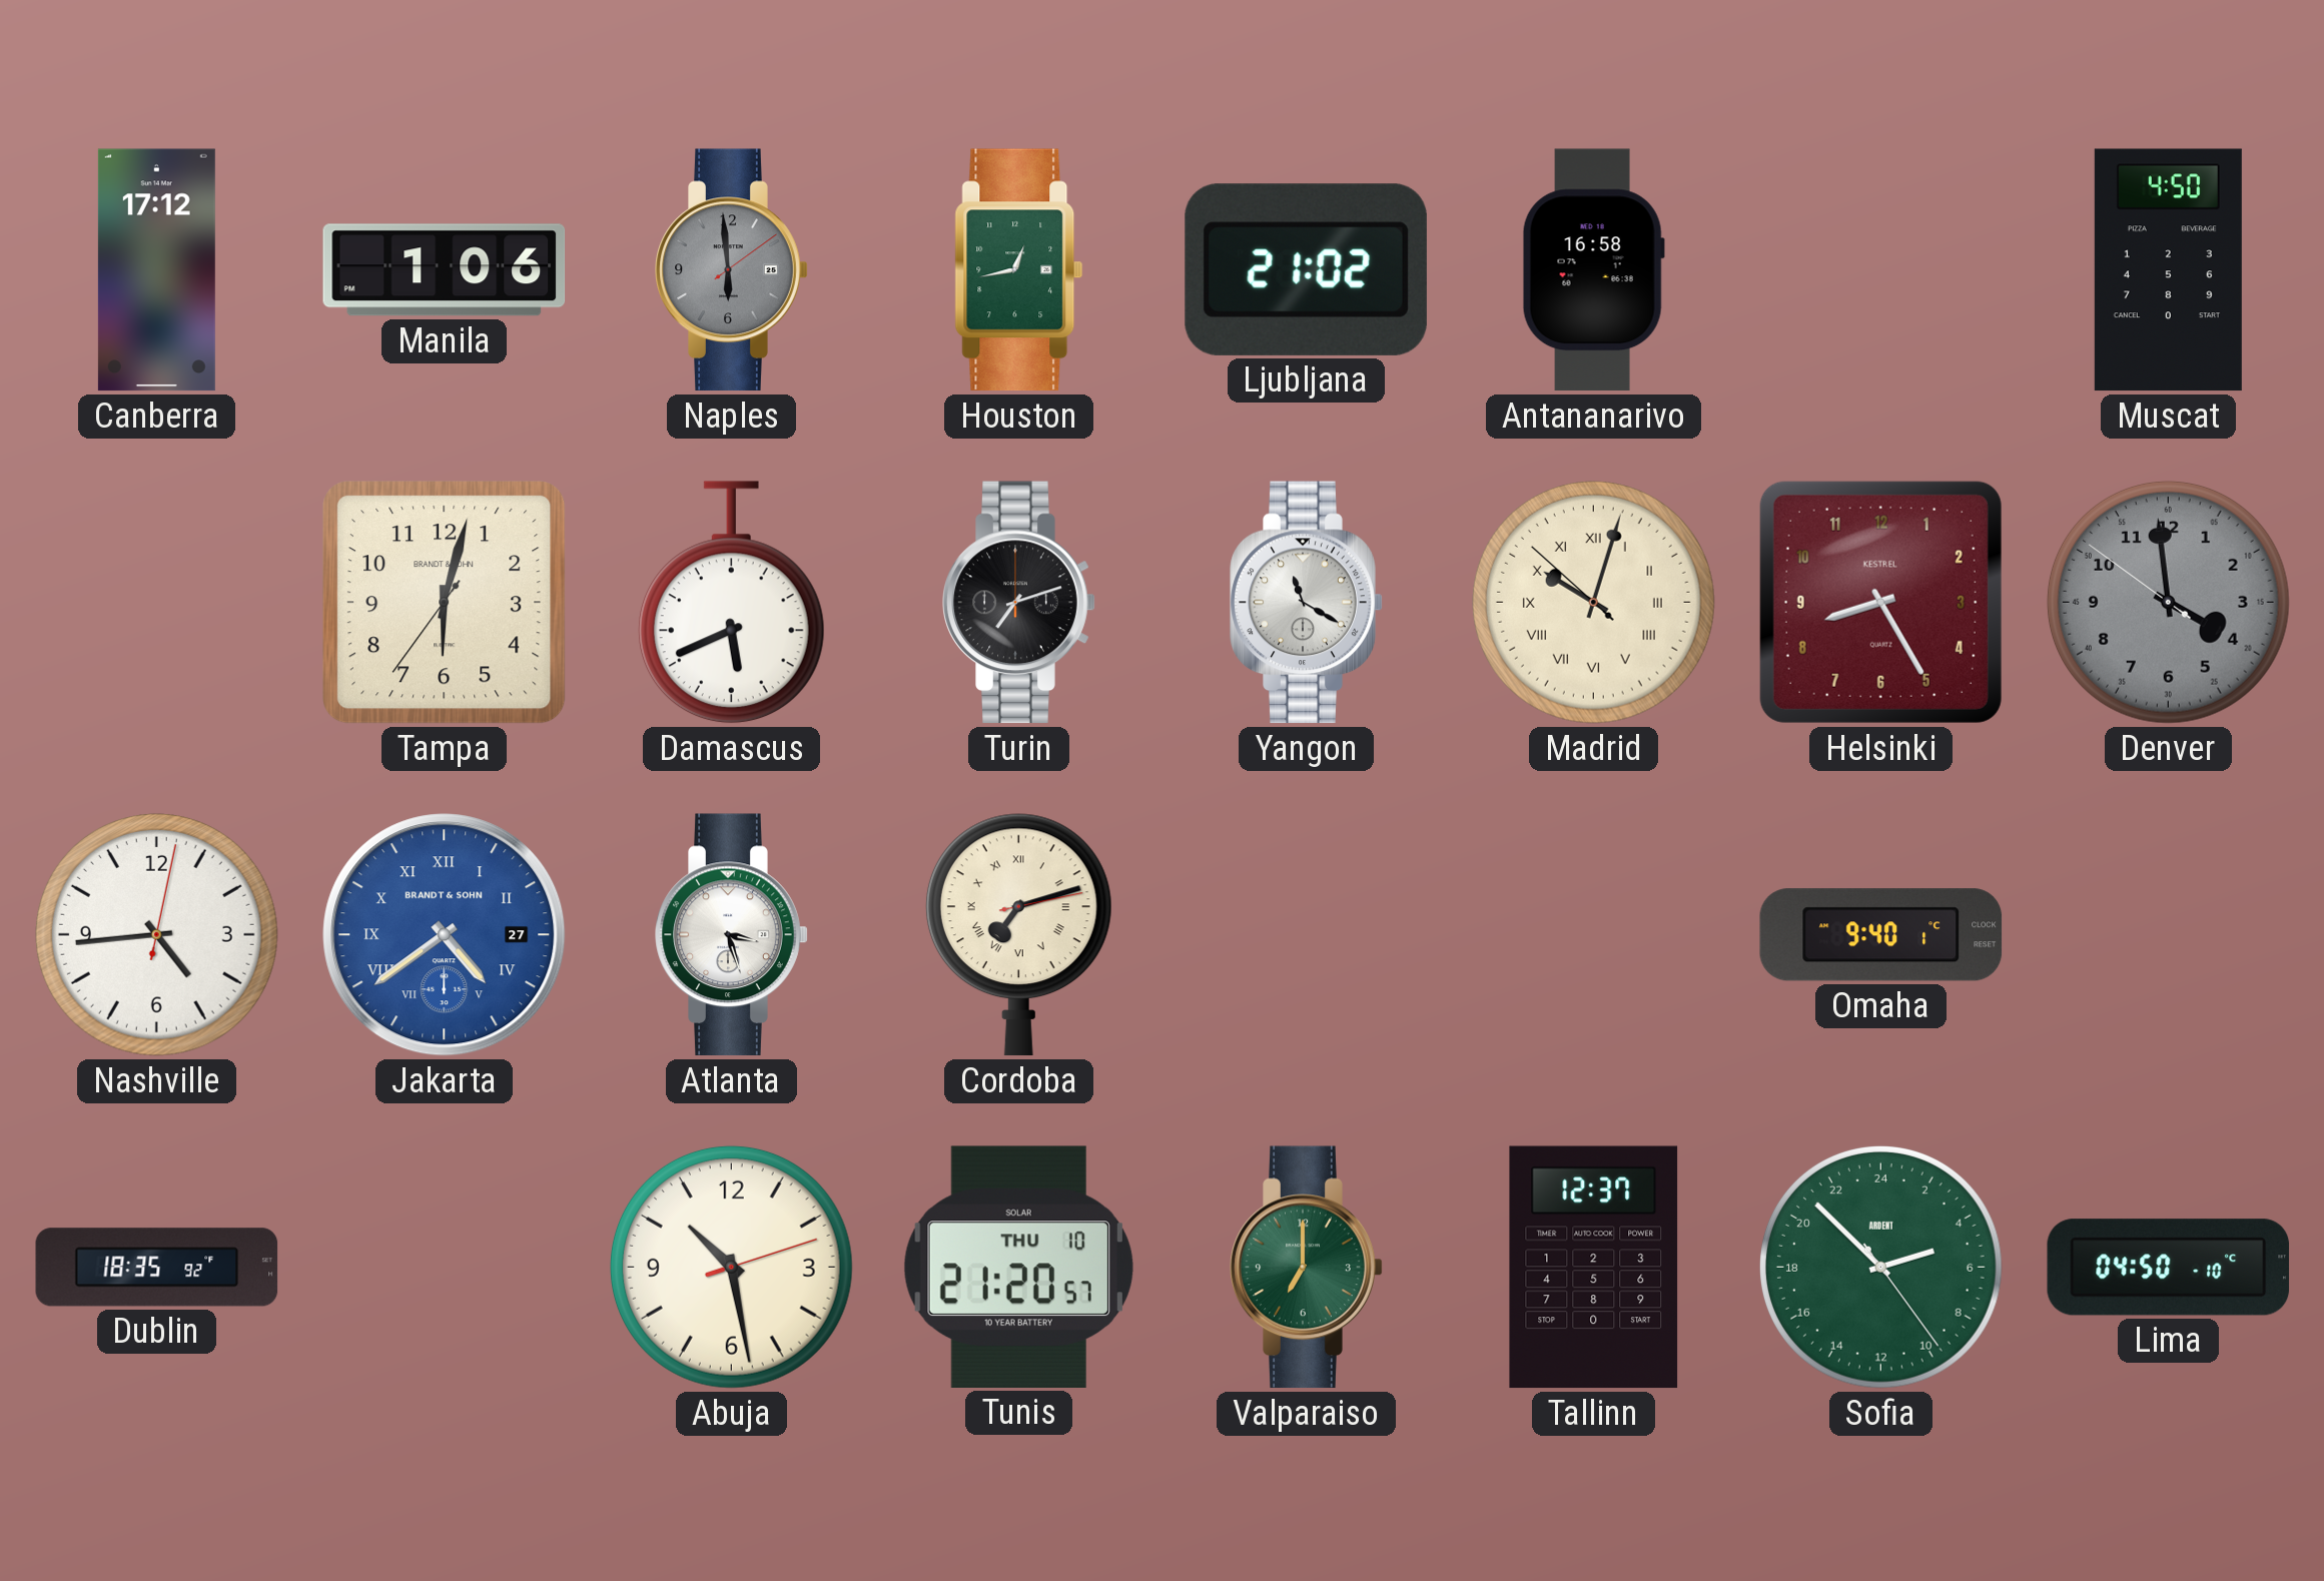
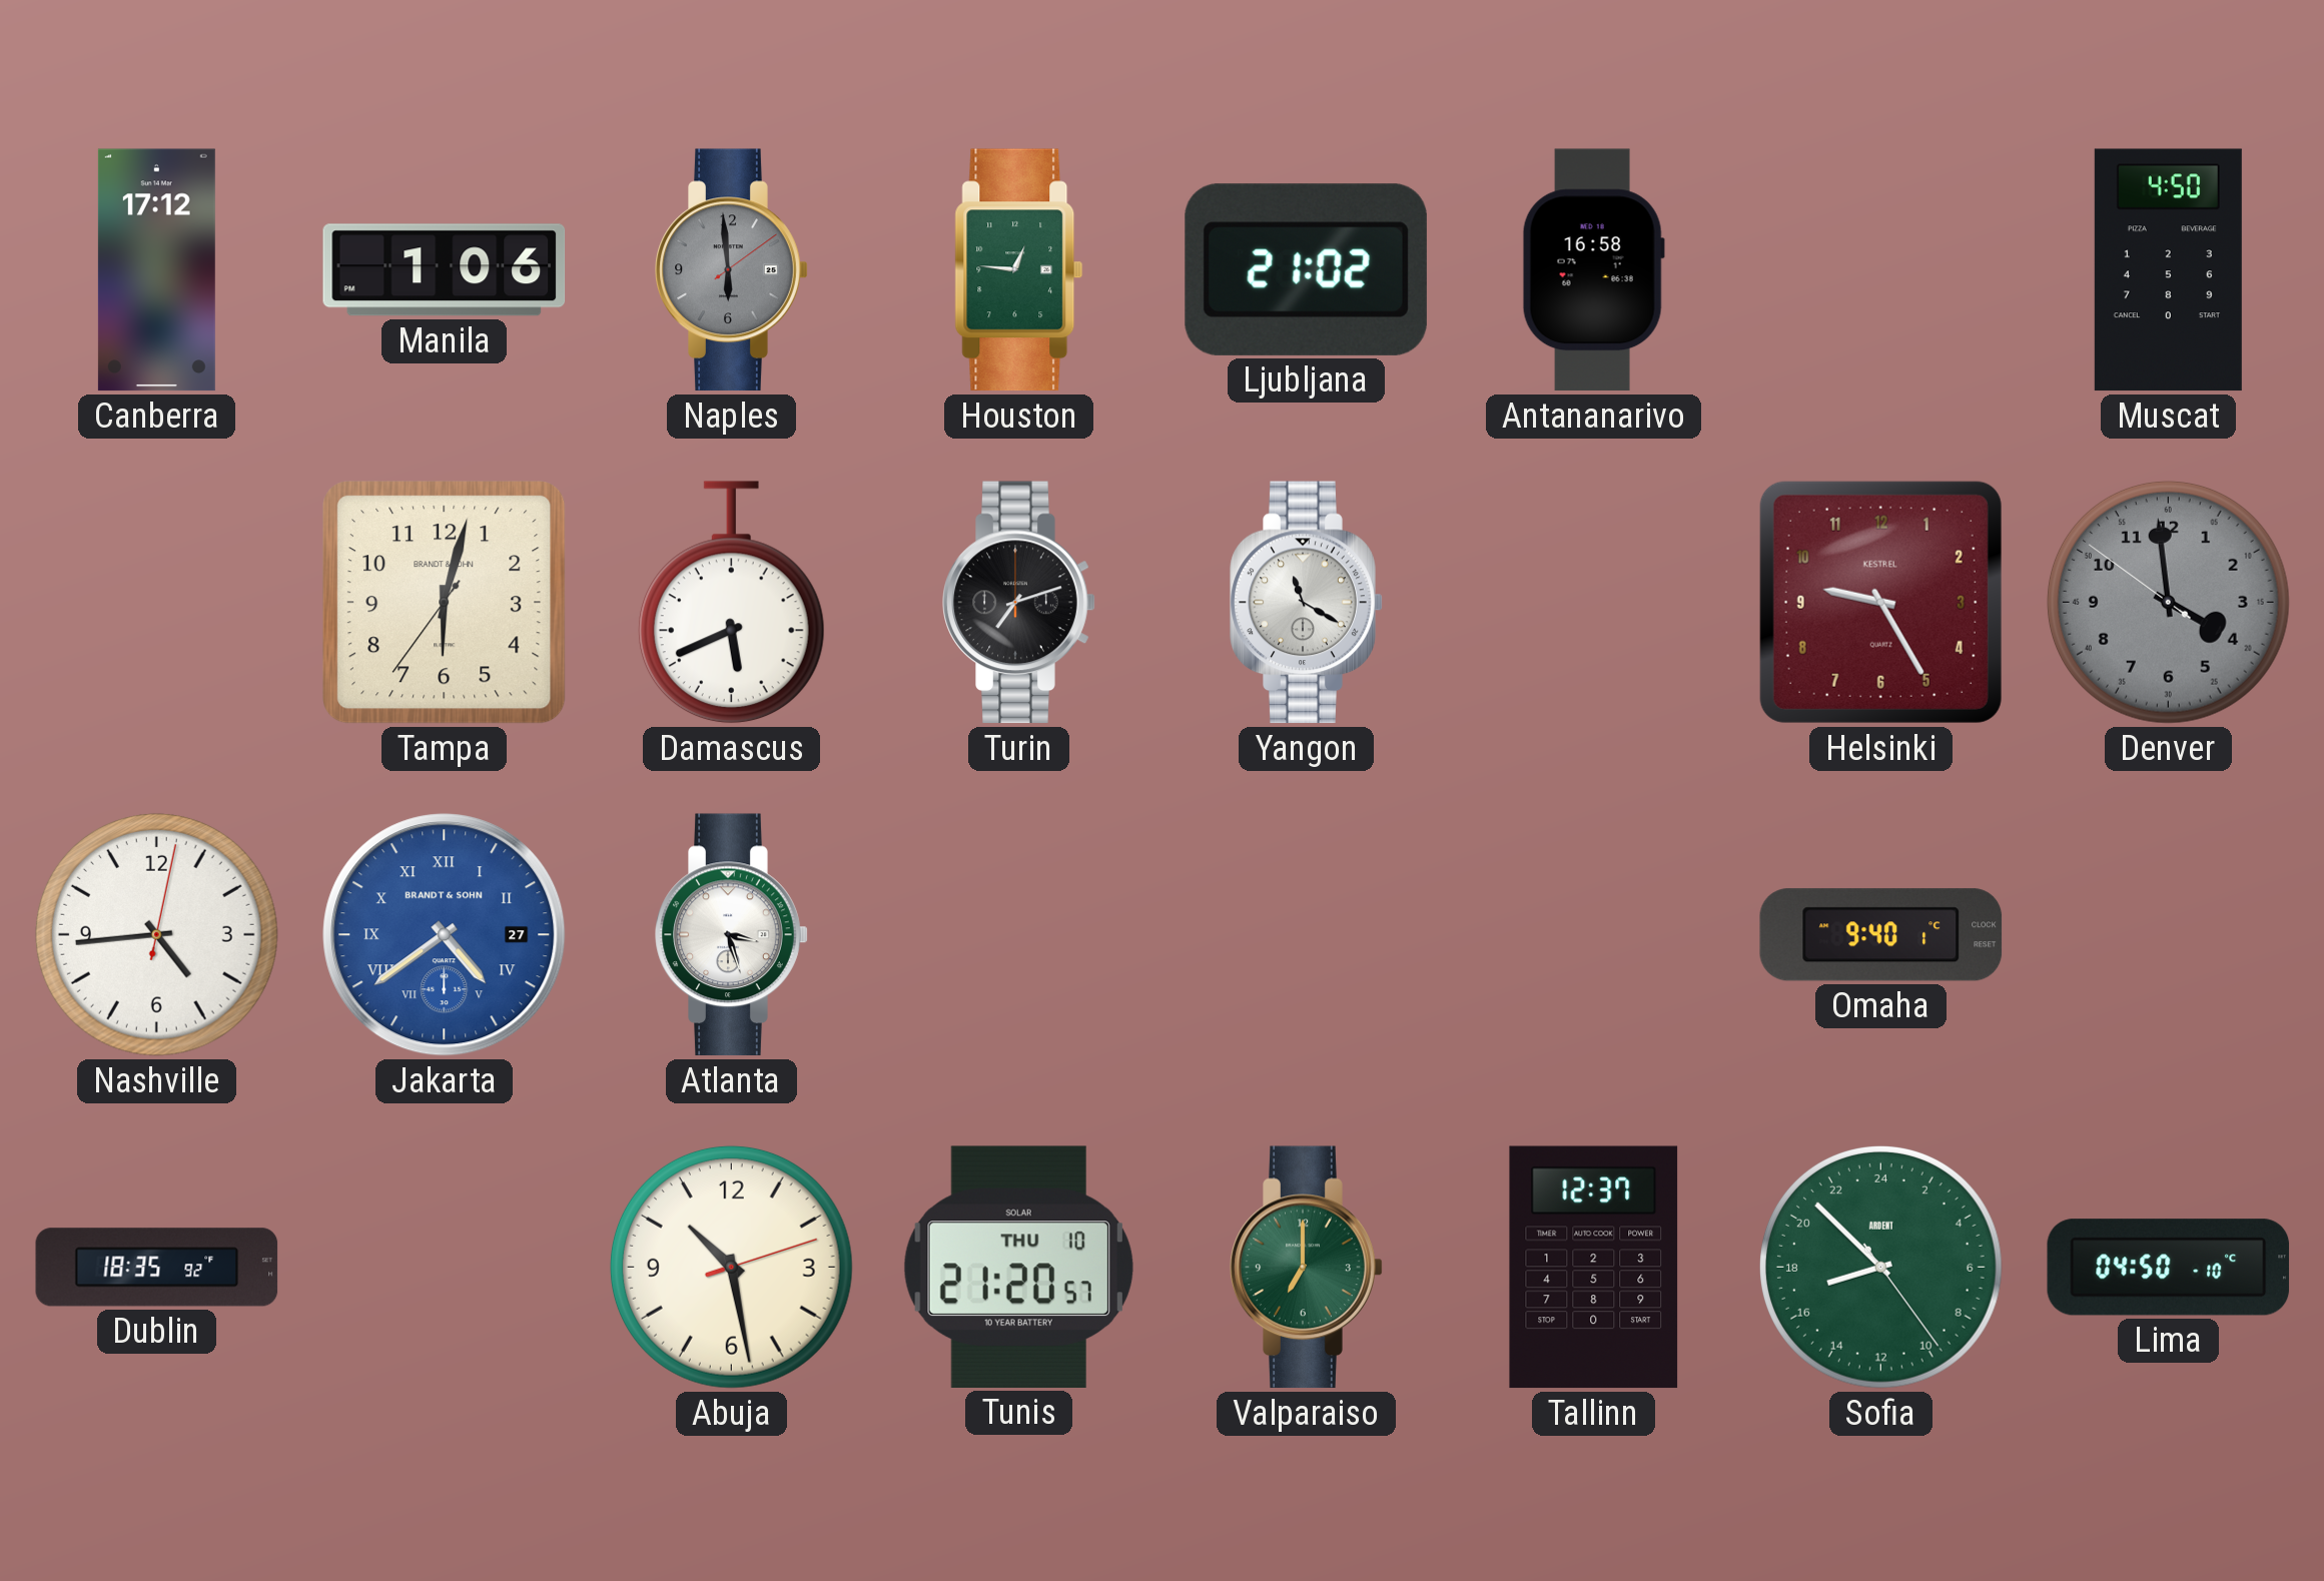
Houston: 12:43 -> 12:46
Madrid: 10:02 -> none
Helsinki: 8:25 -> 9:25
Cordoba: 7:12 -> none
Sofia: 4:52 -> 16:52
